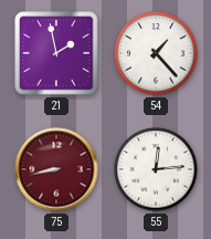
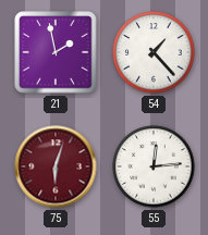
75: 8:43 -> 6:03
